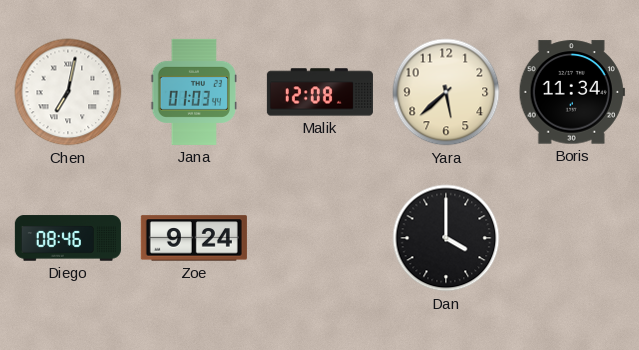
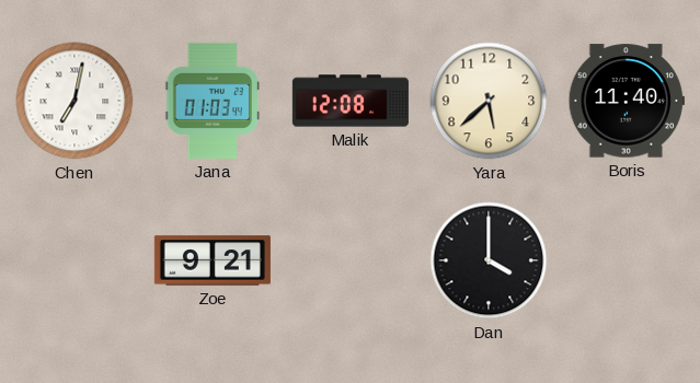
Boris: 11:34 -> 11:40
Diego: 08:46 -> none
Zoe: 9:24 -> 9:21
